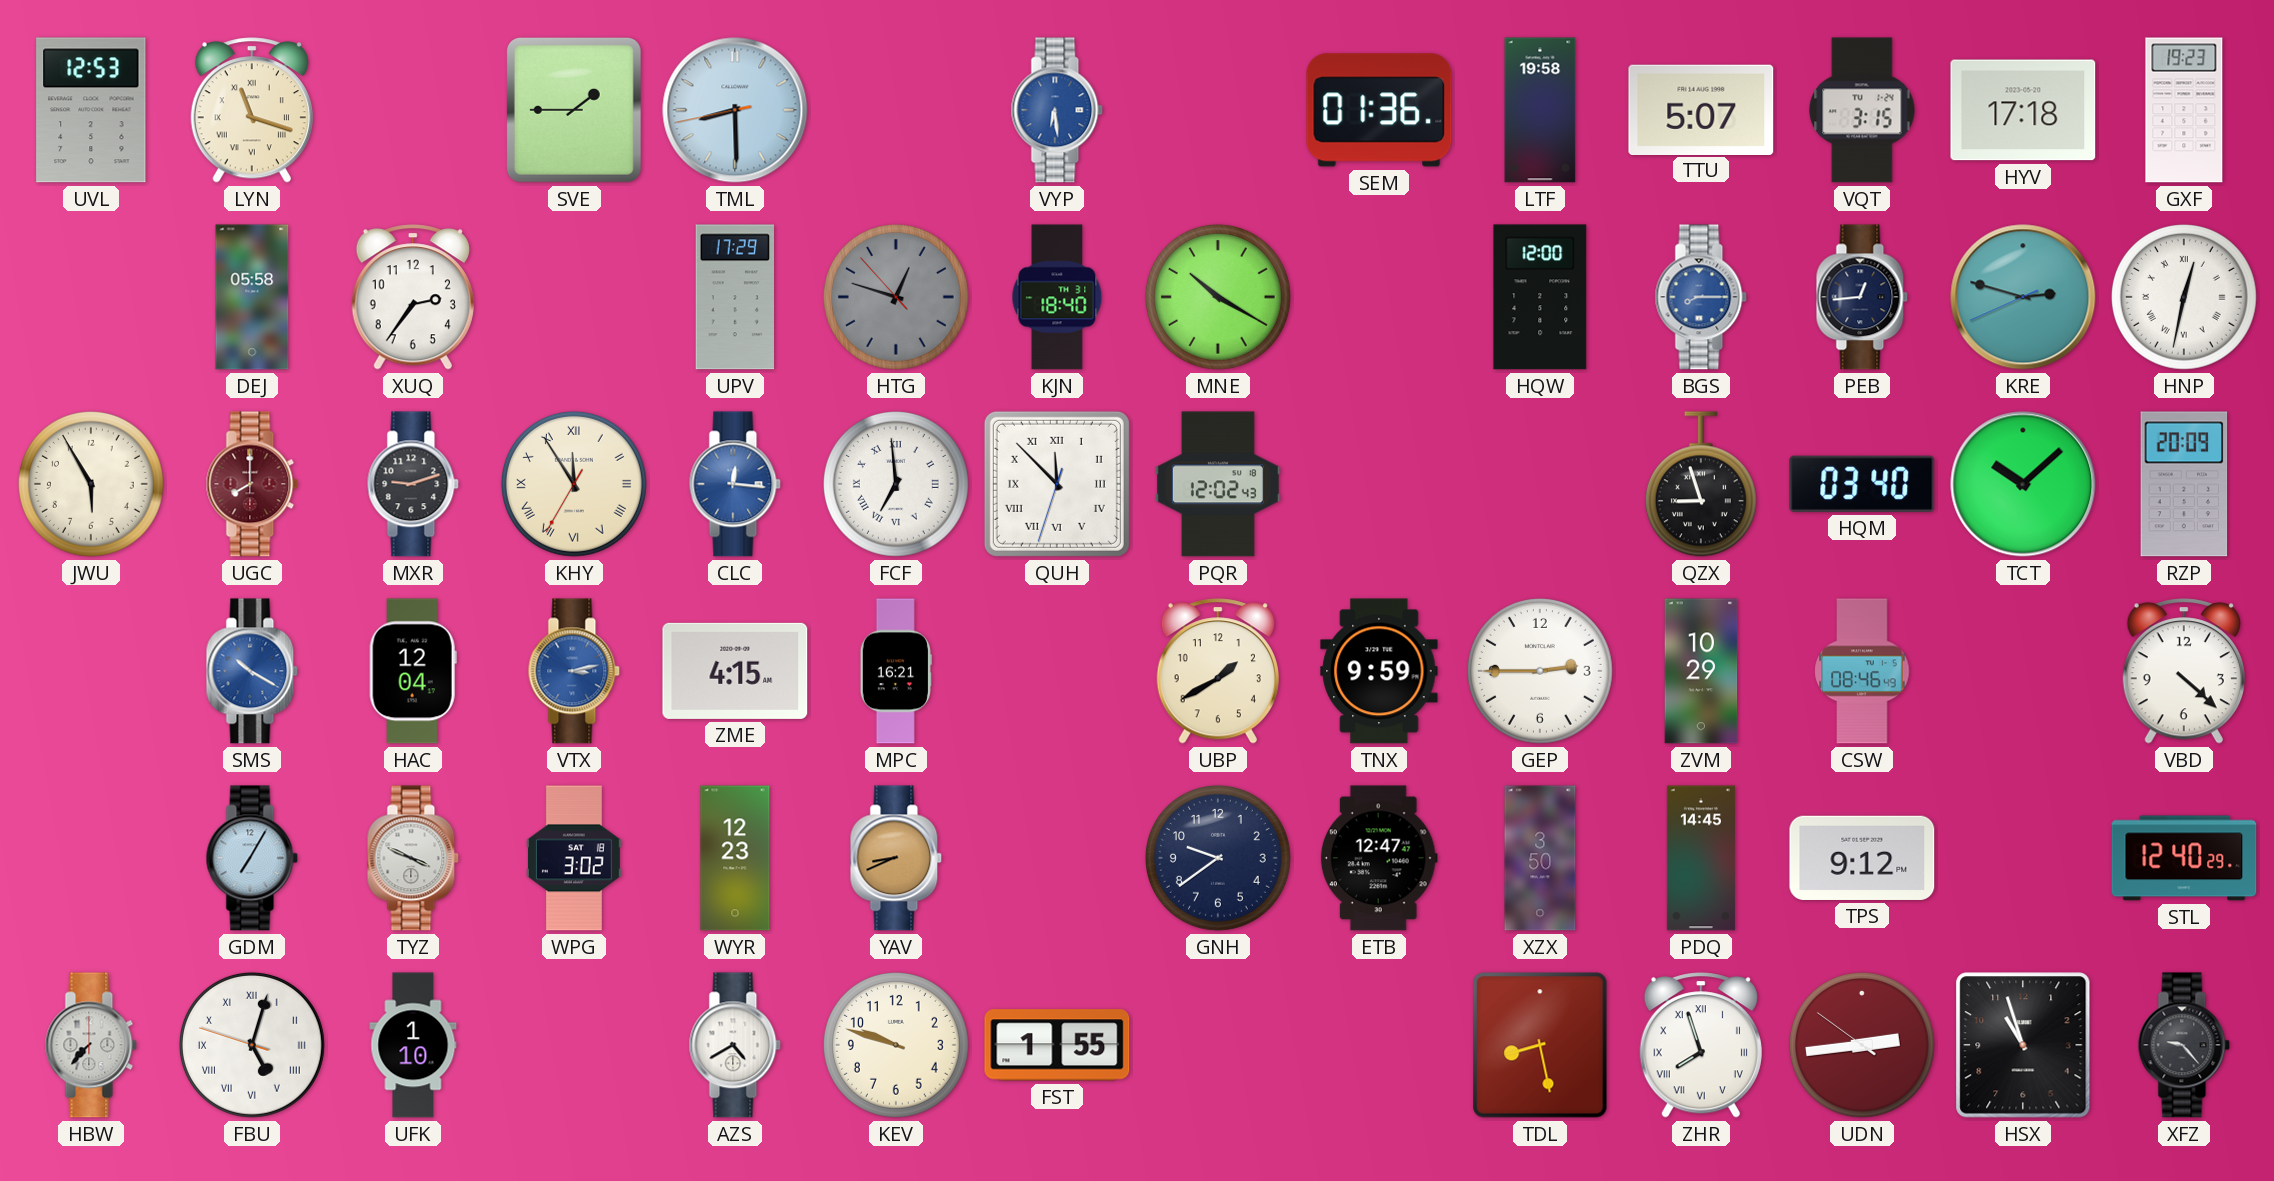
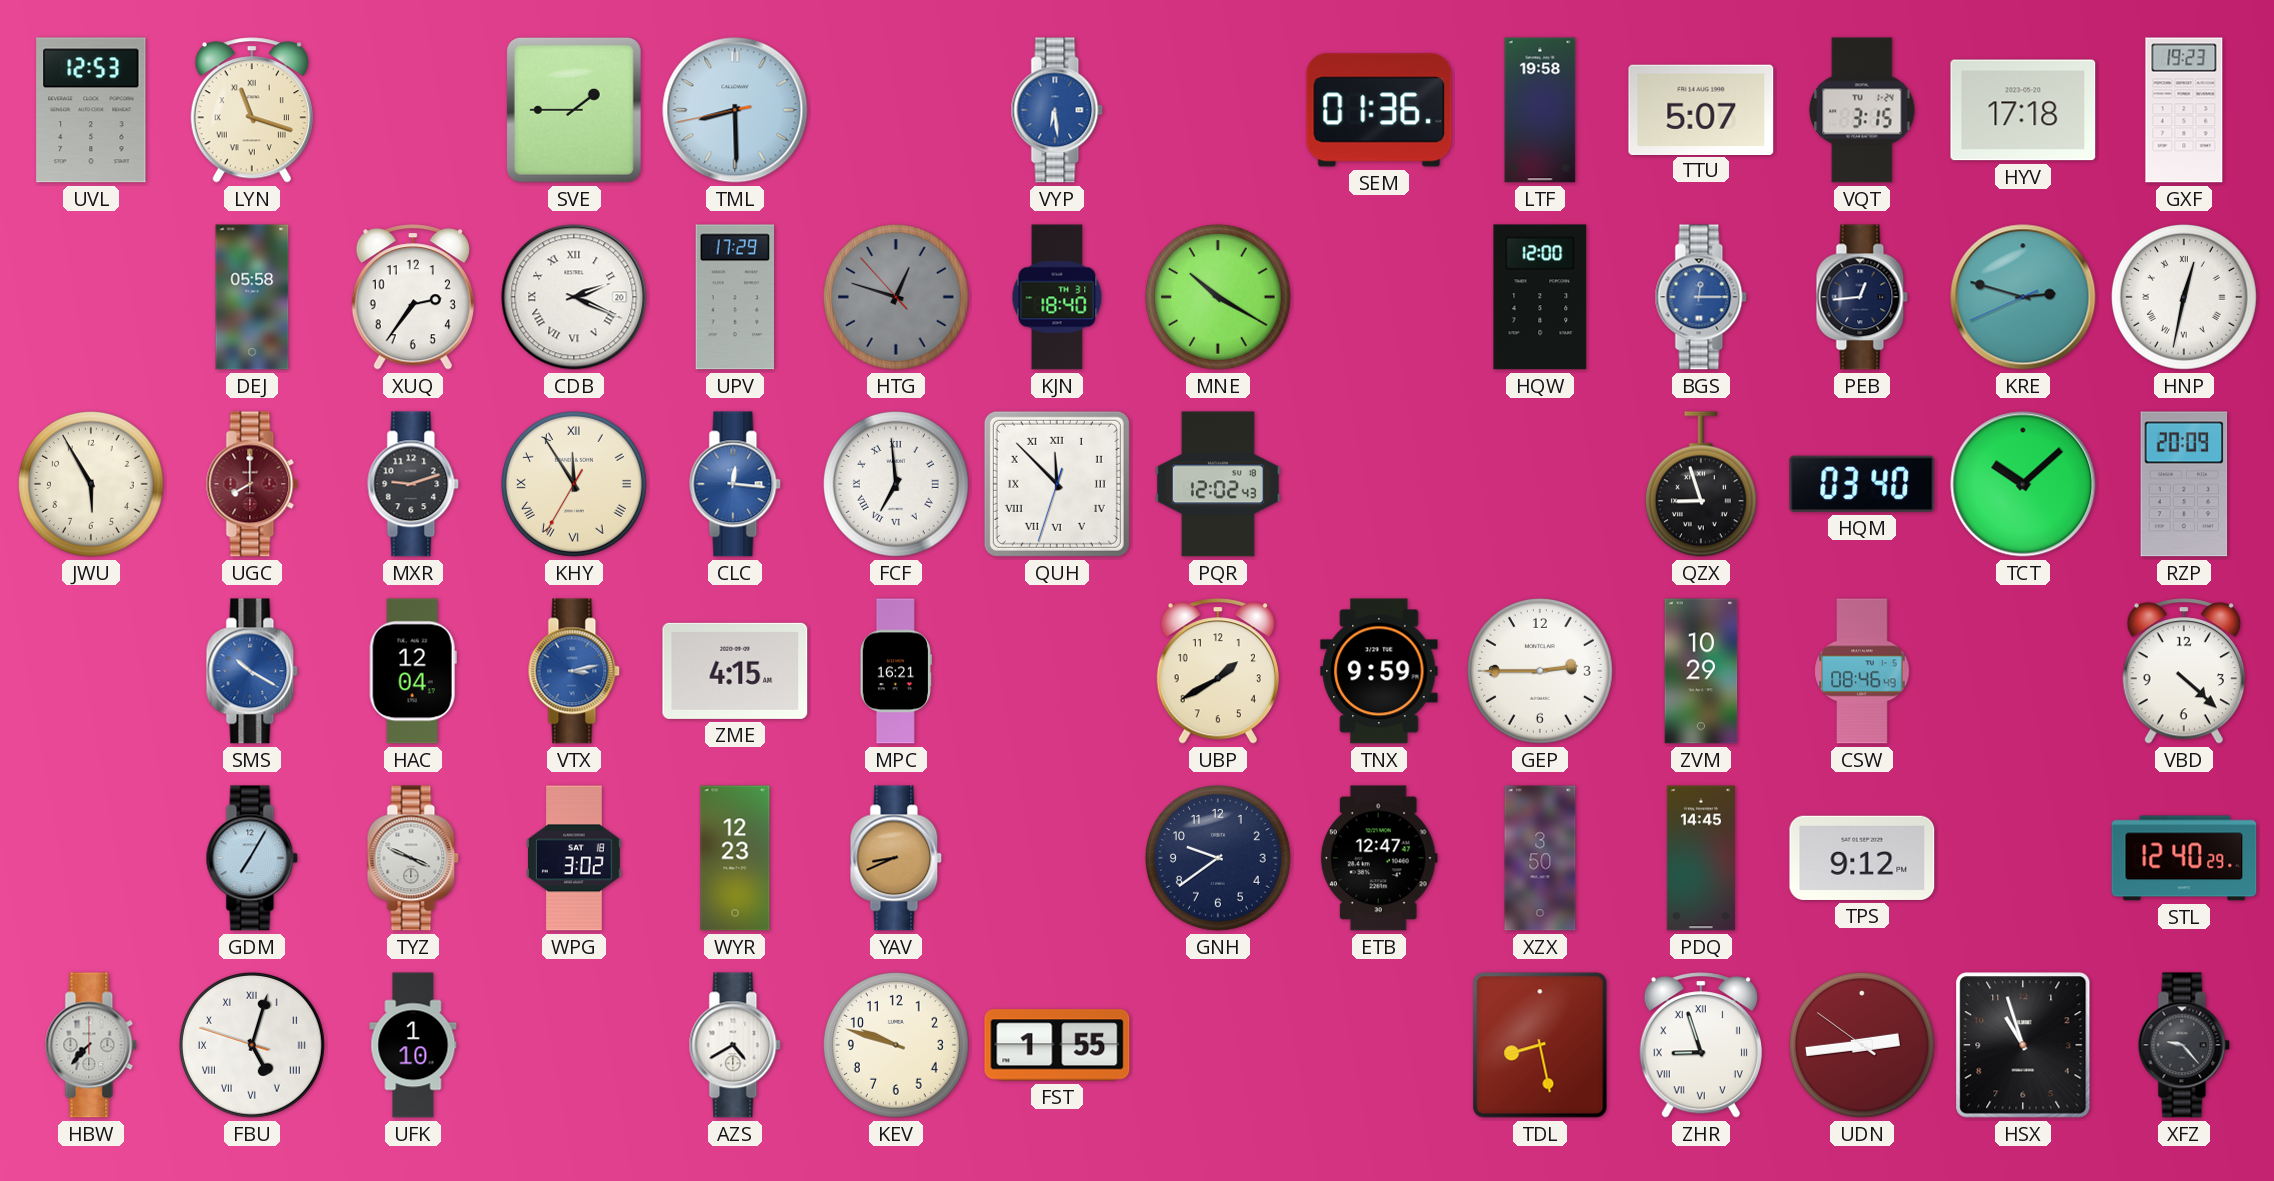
CDB: none -> 2:19
BGS: 8:15 -> 12:15
ZHR: 7:57 -> 8:57
